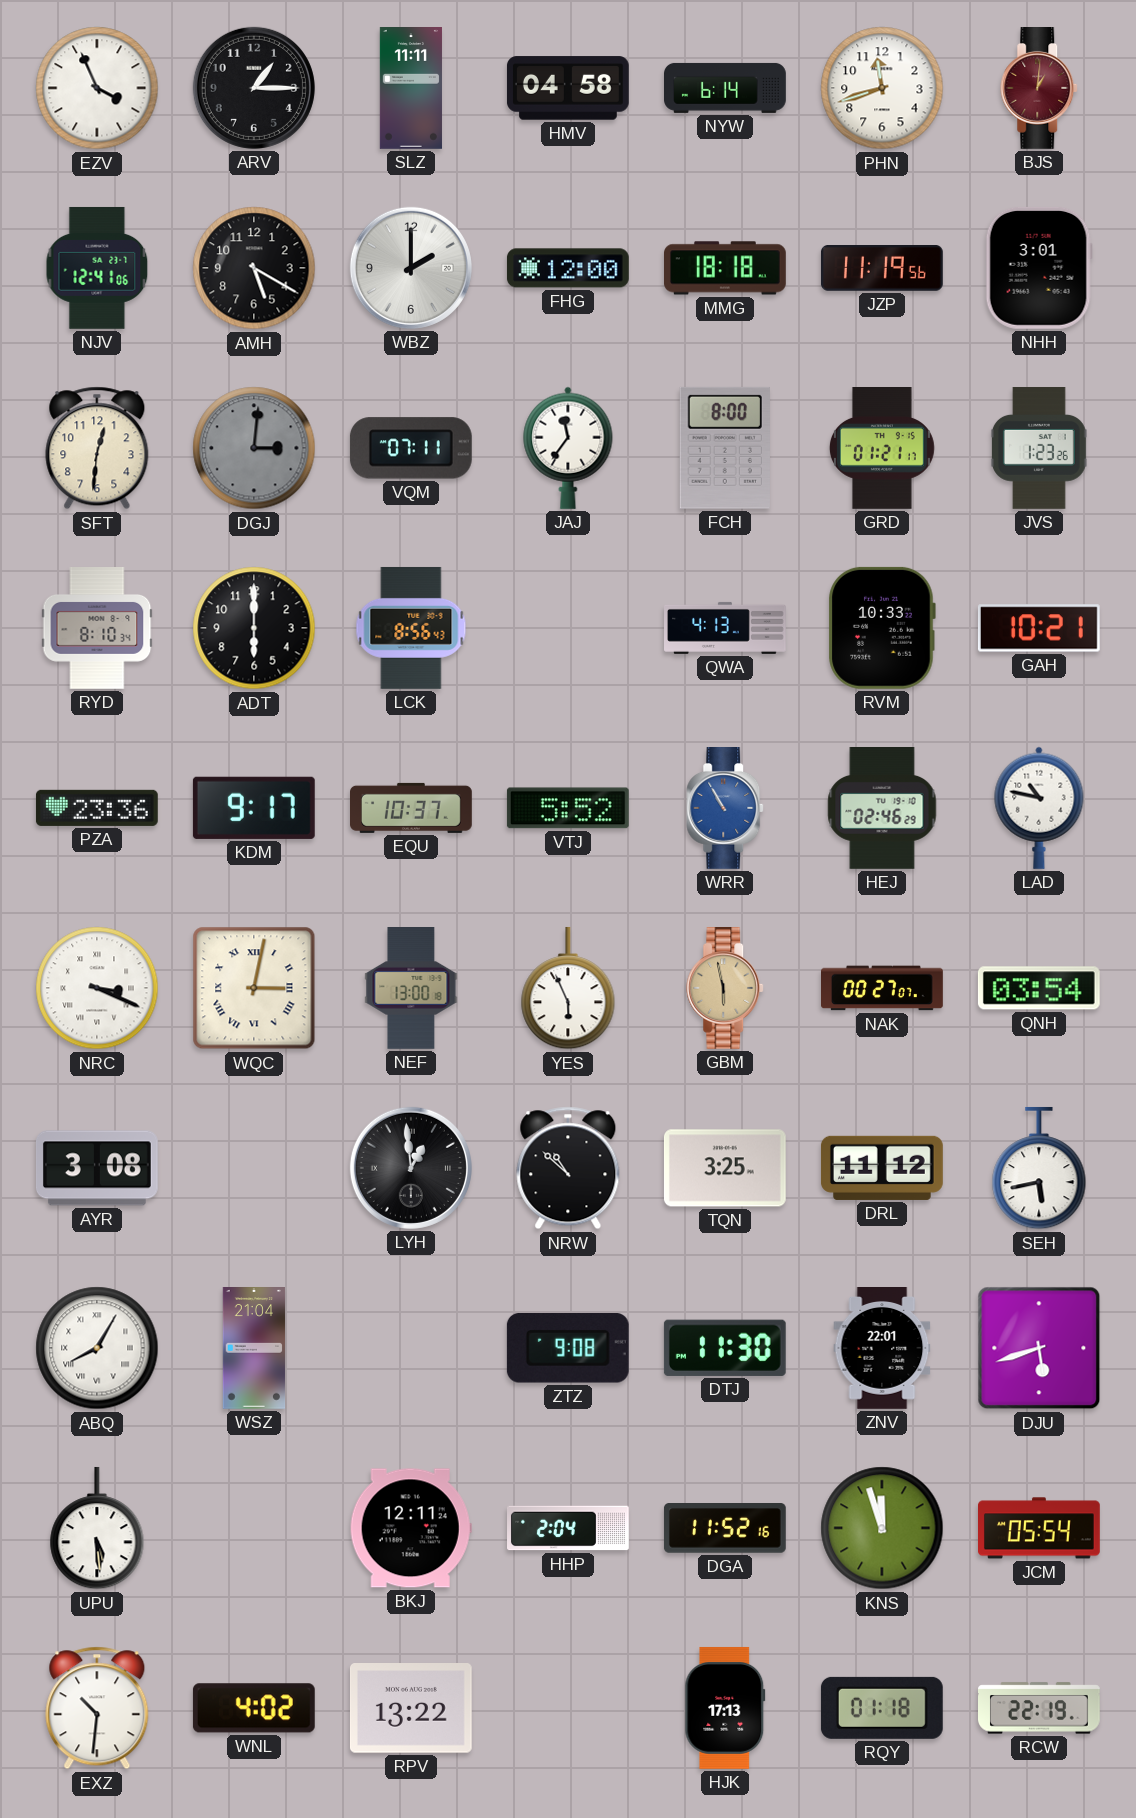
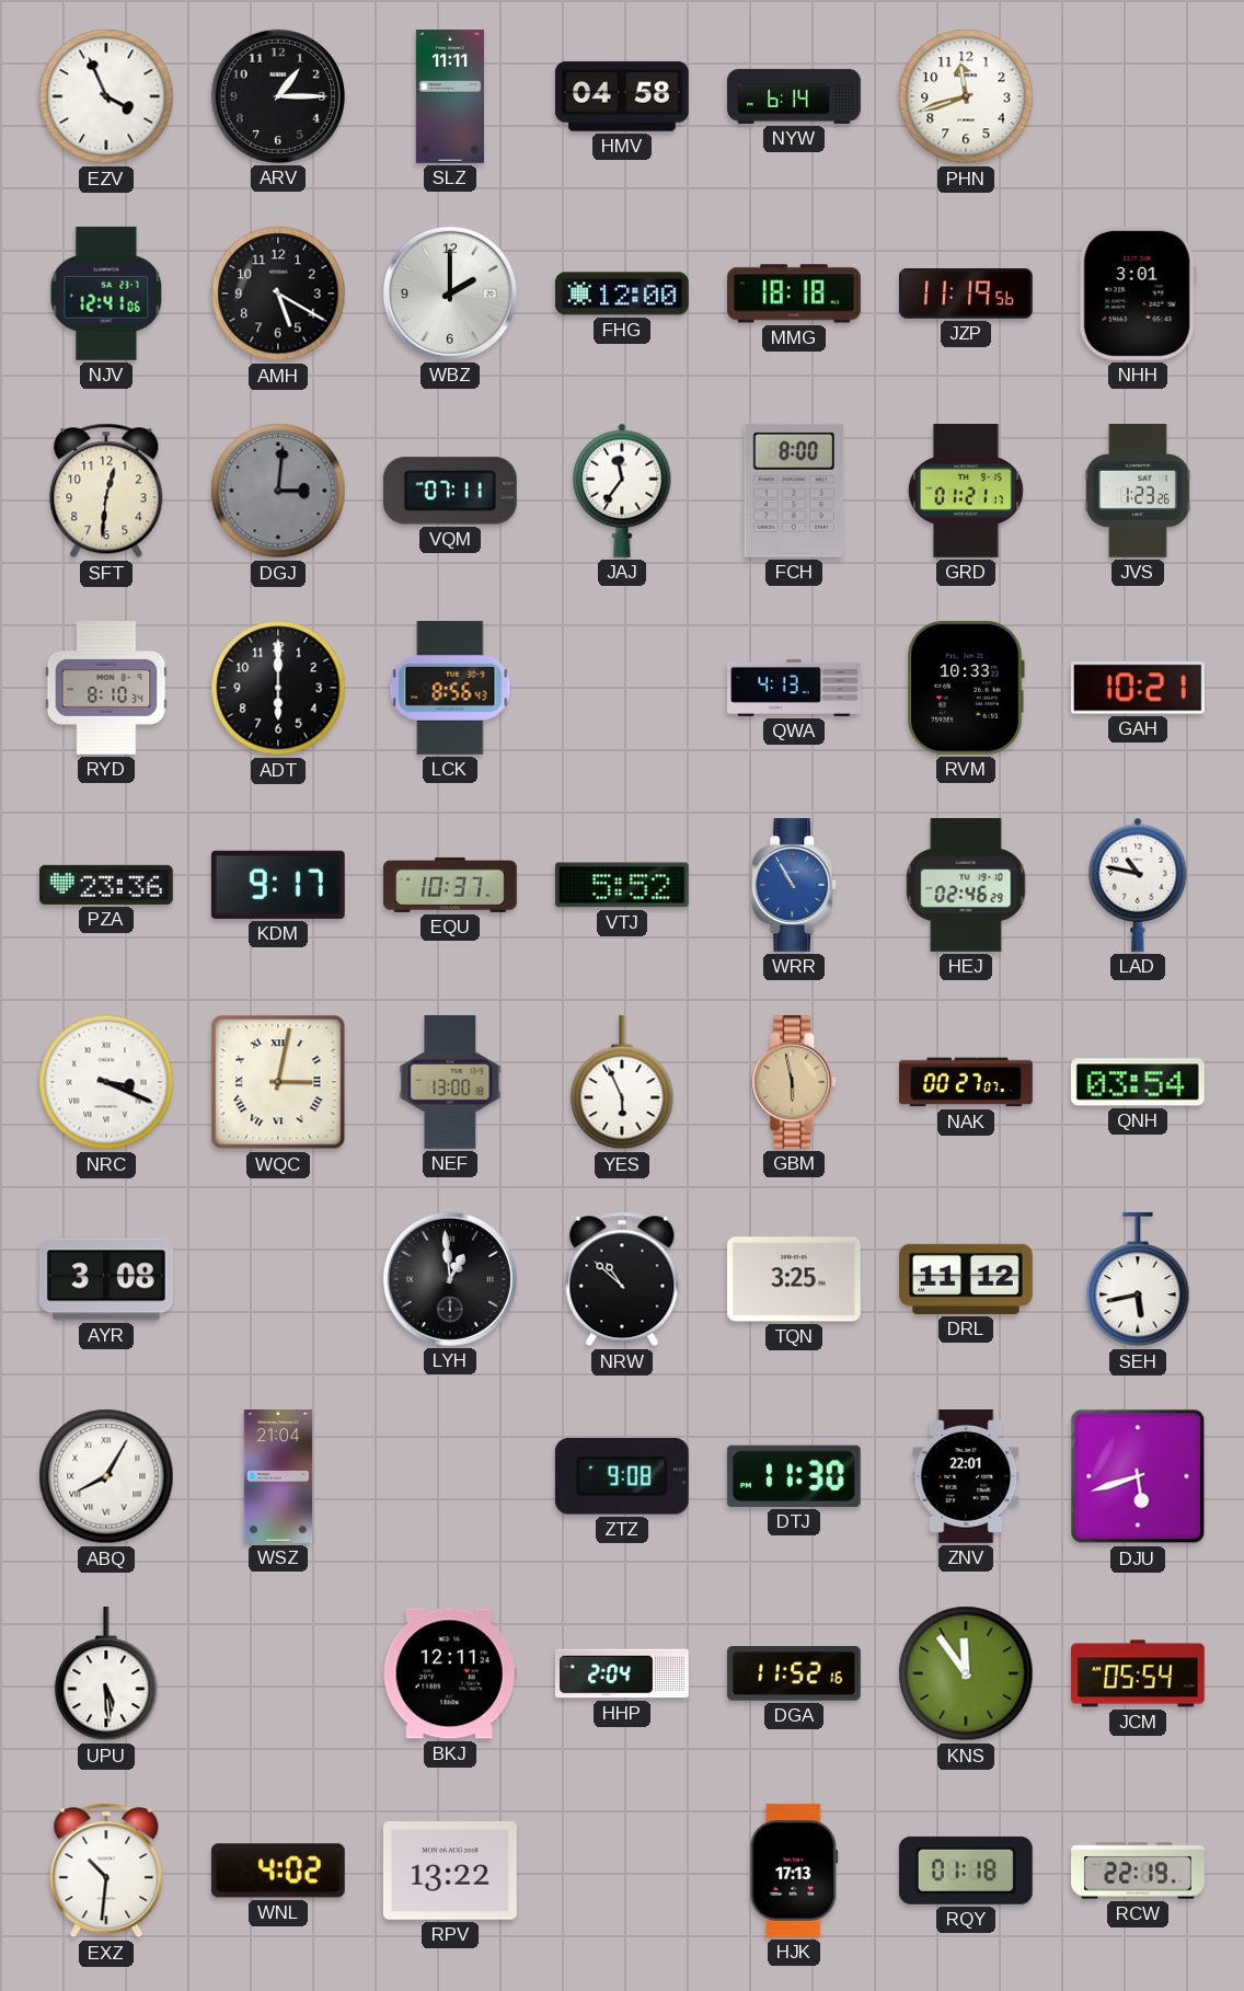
BJS: 1:01 -> none
KNS: 11:57 -> 11:54
